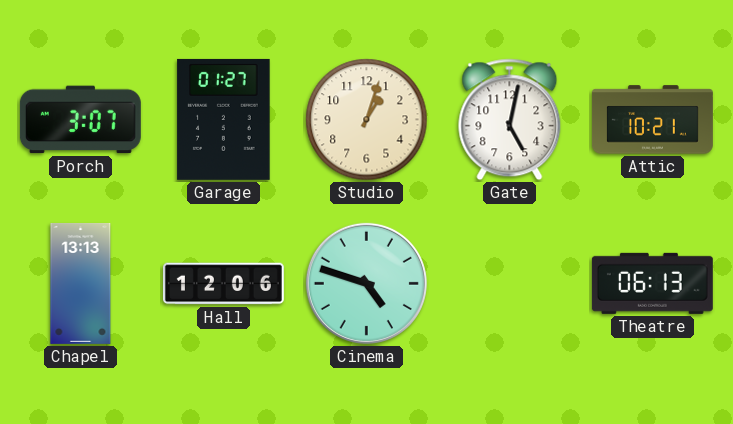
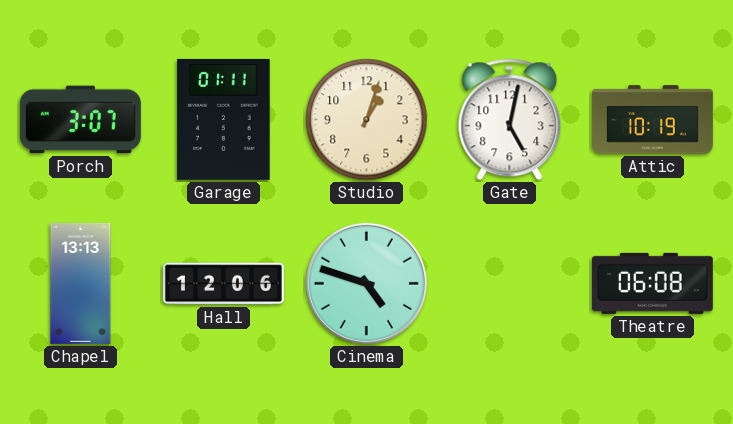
Garage: 01:27 -> 01:11
Attic: 10:21 -> 10:19
Theatre: 06:13 -> 06:08
